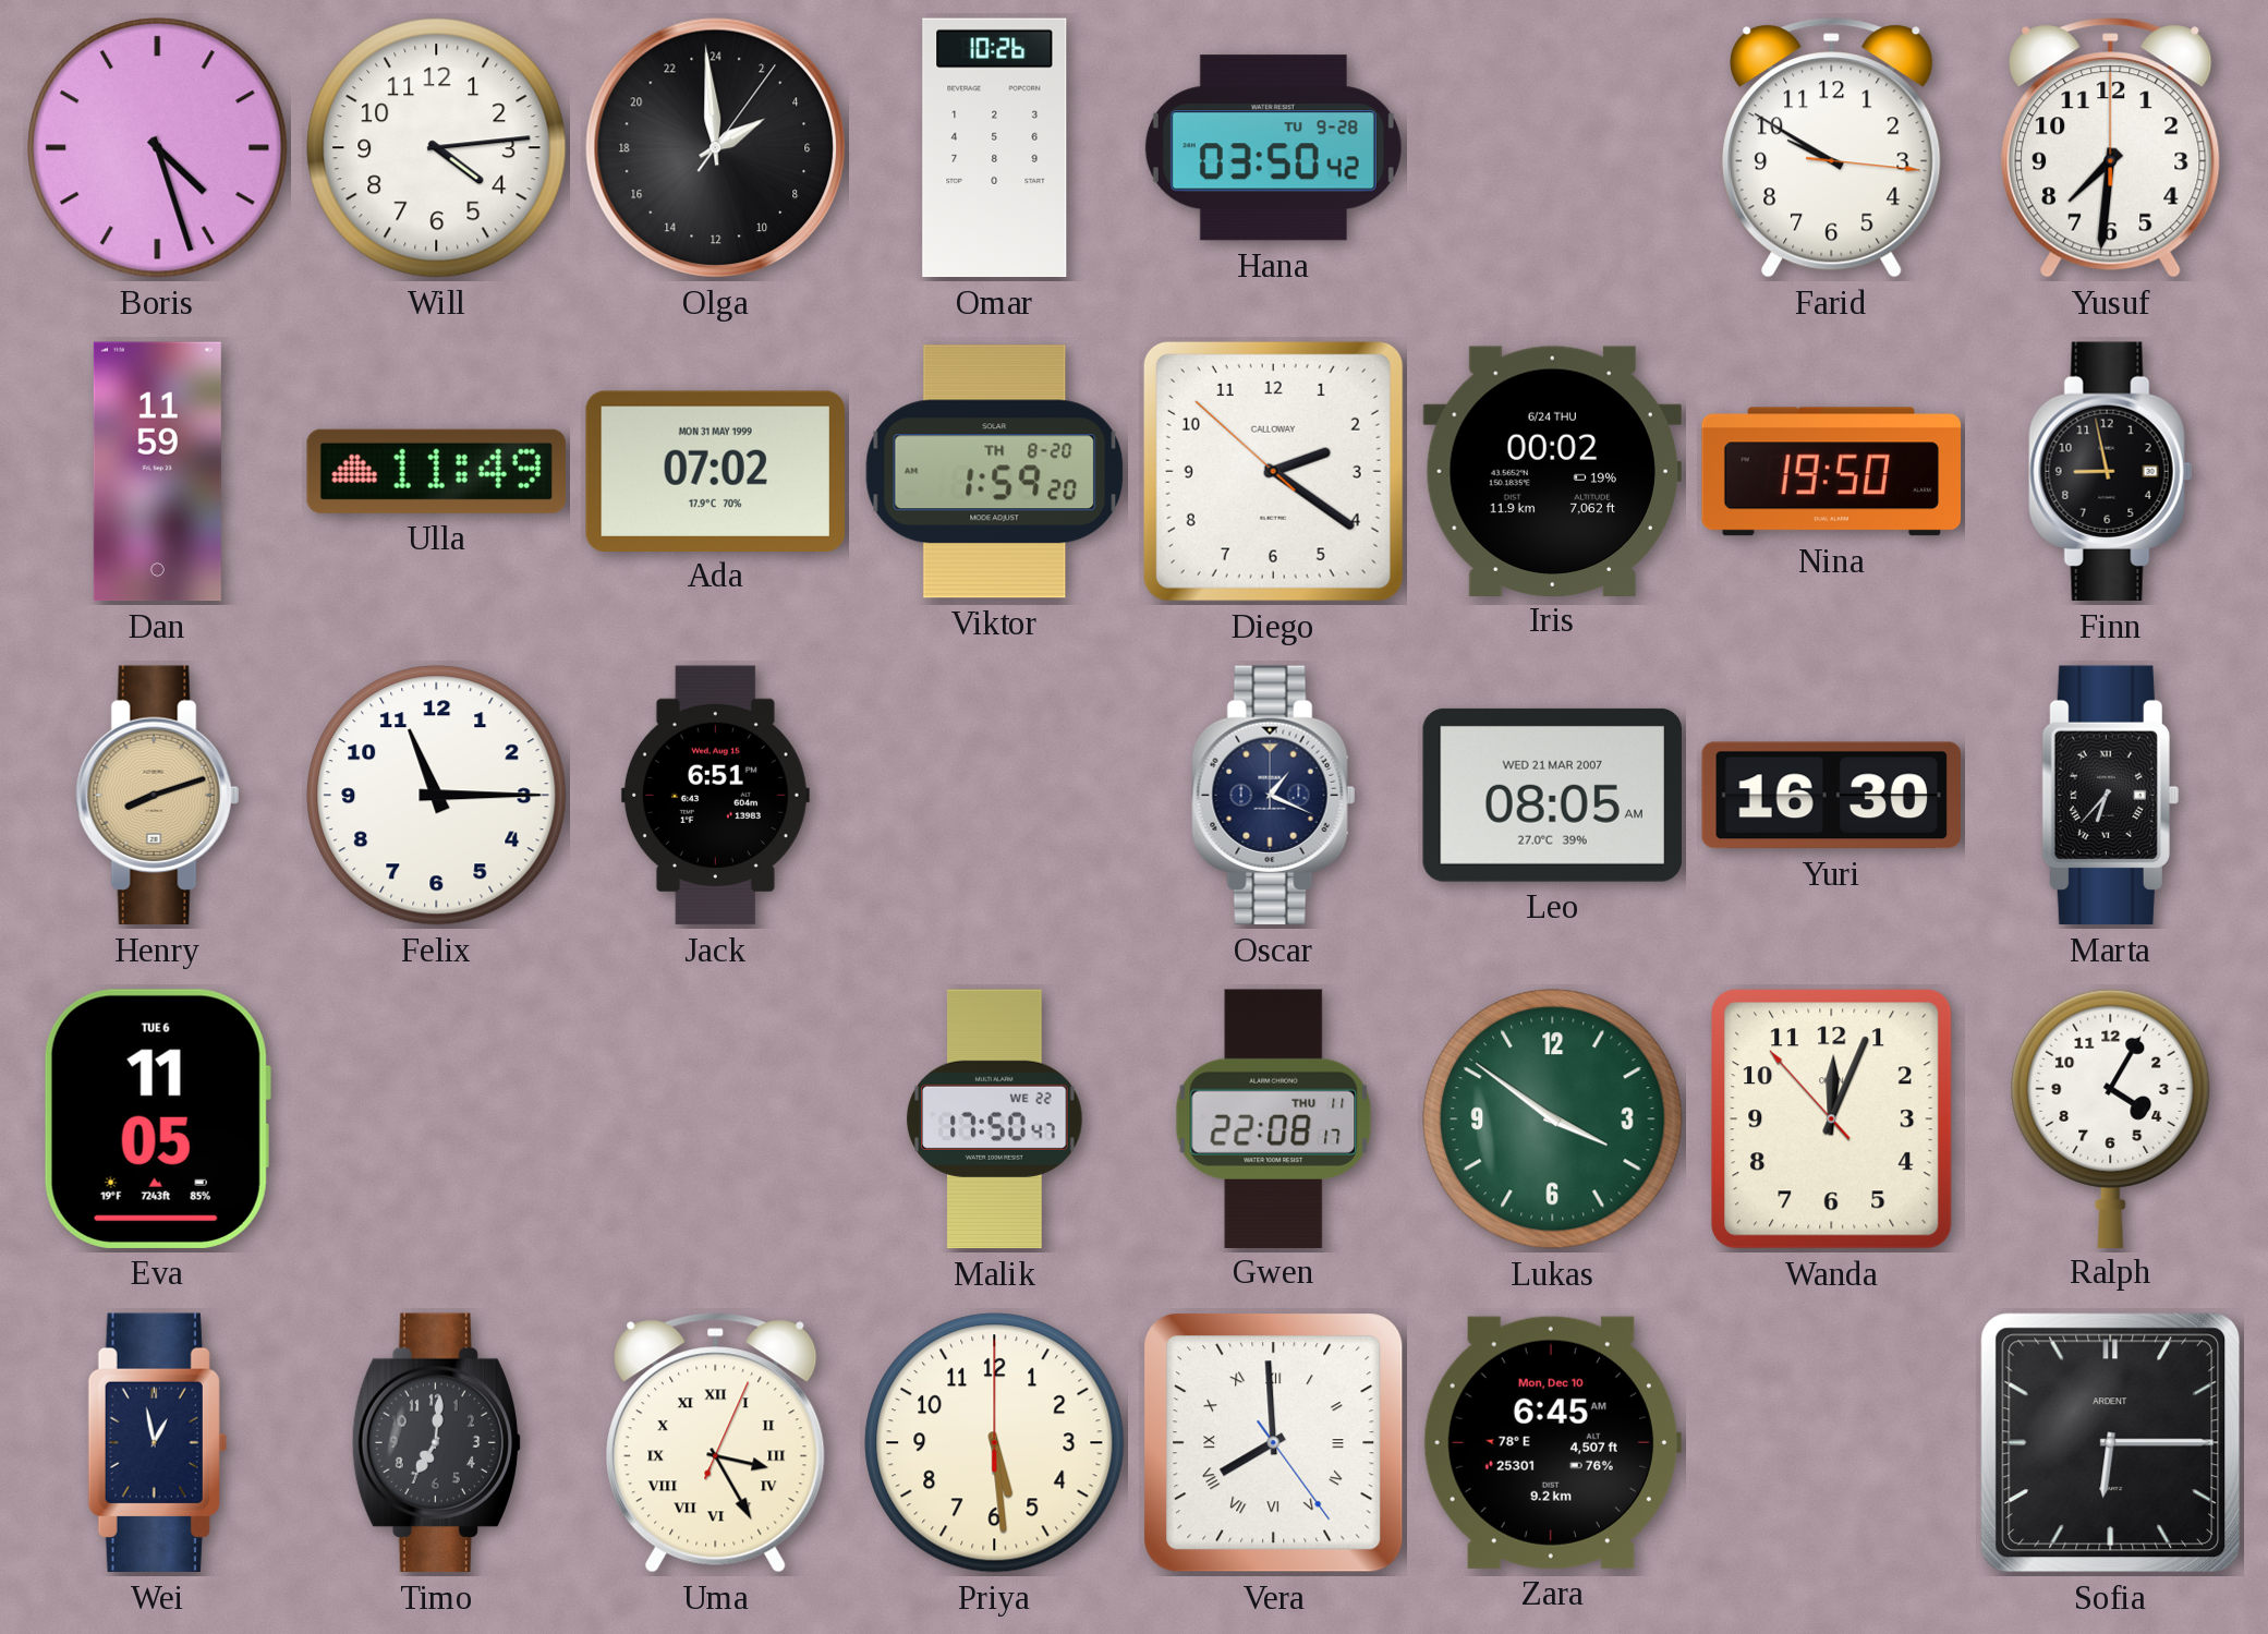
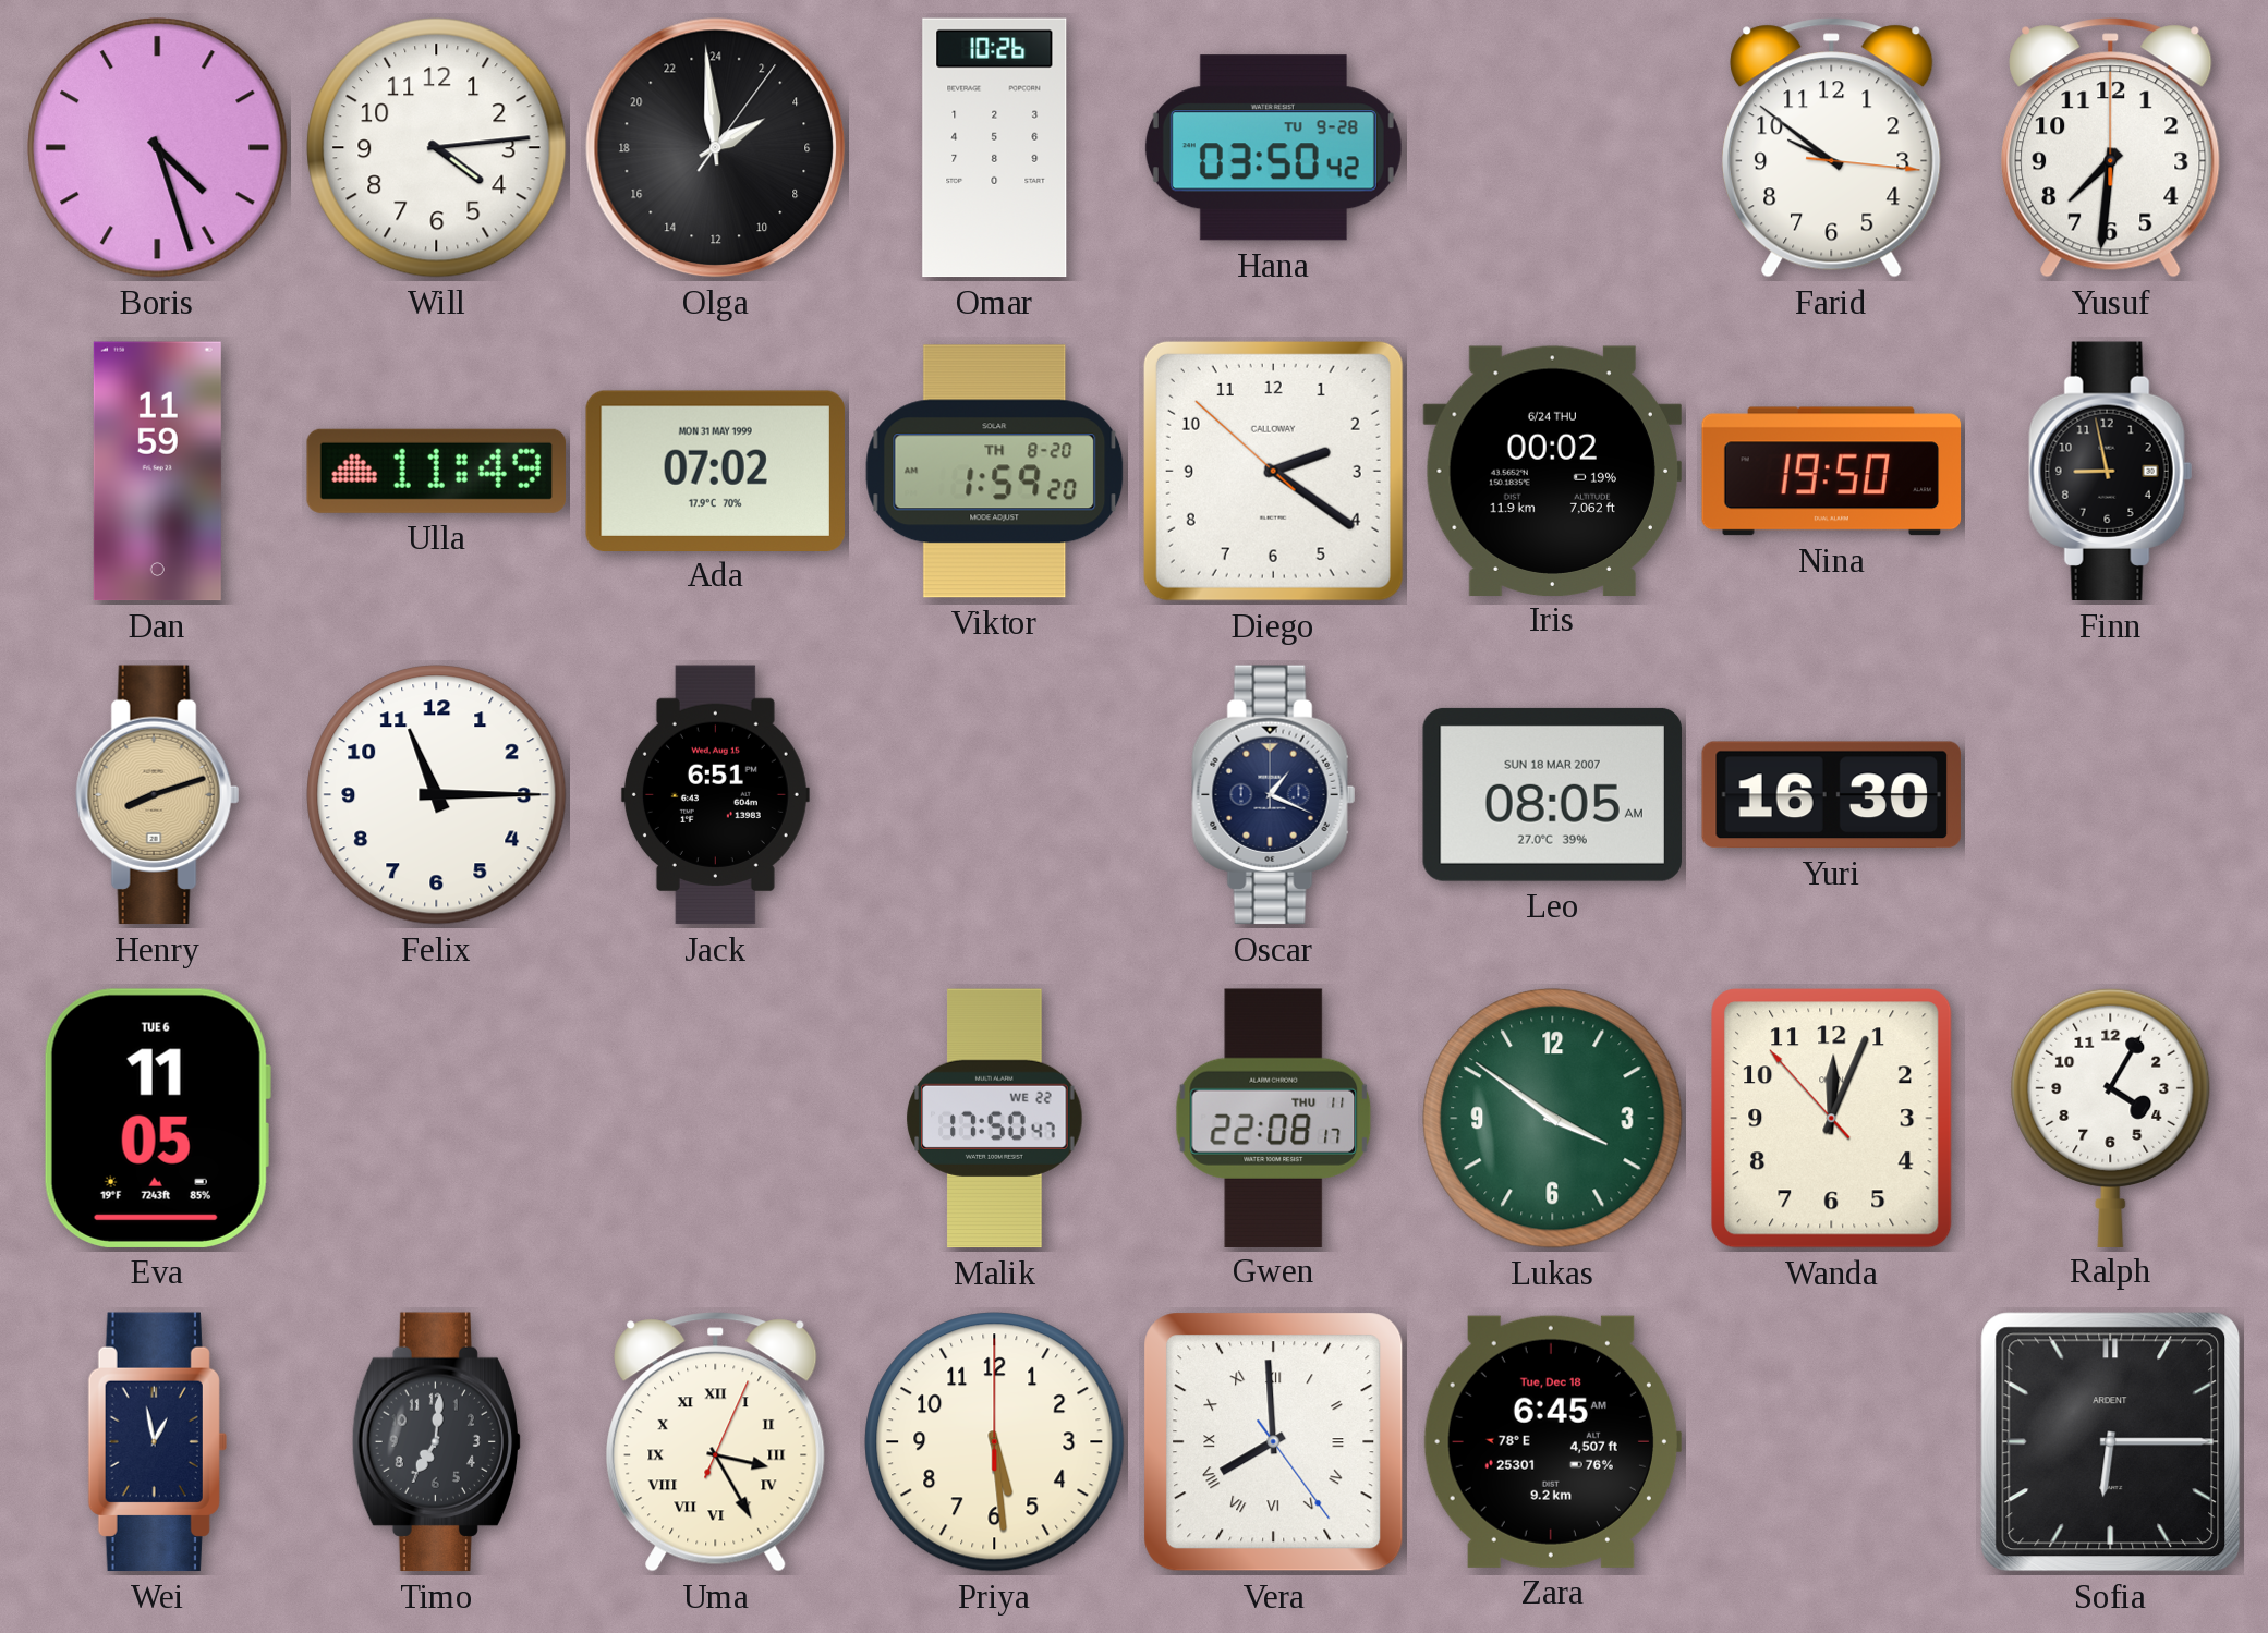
Farid: 9:50 -> 9:51
Leo date: WED 21 MAR 2007 -> SUN 18 MAR 2007
Marta: 6:37 -> none
Zara date: Mon, Dec 10 -> Tue, Dec 18
